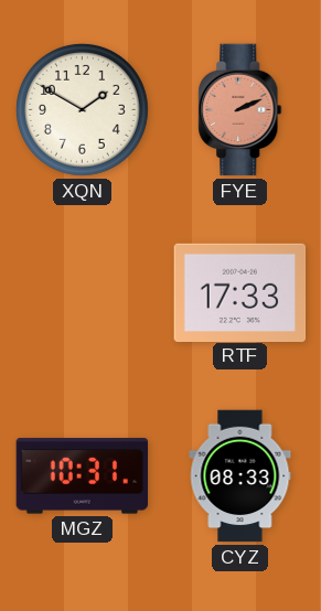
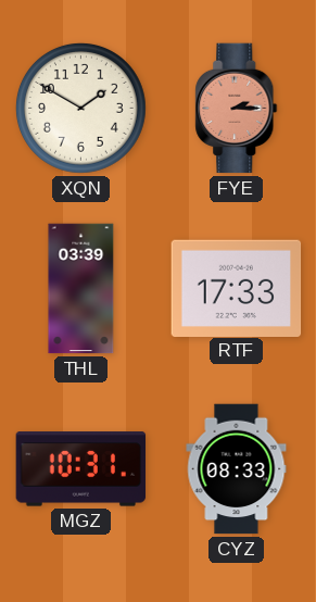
FYE: 2:11 -> 2:15
THL: none -> 03:39
